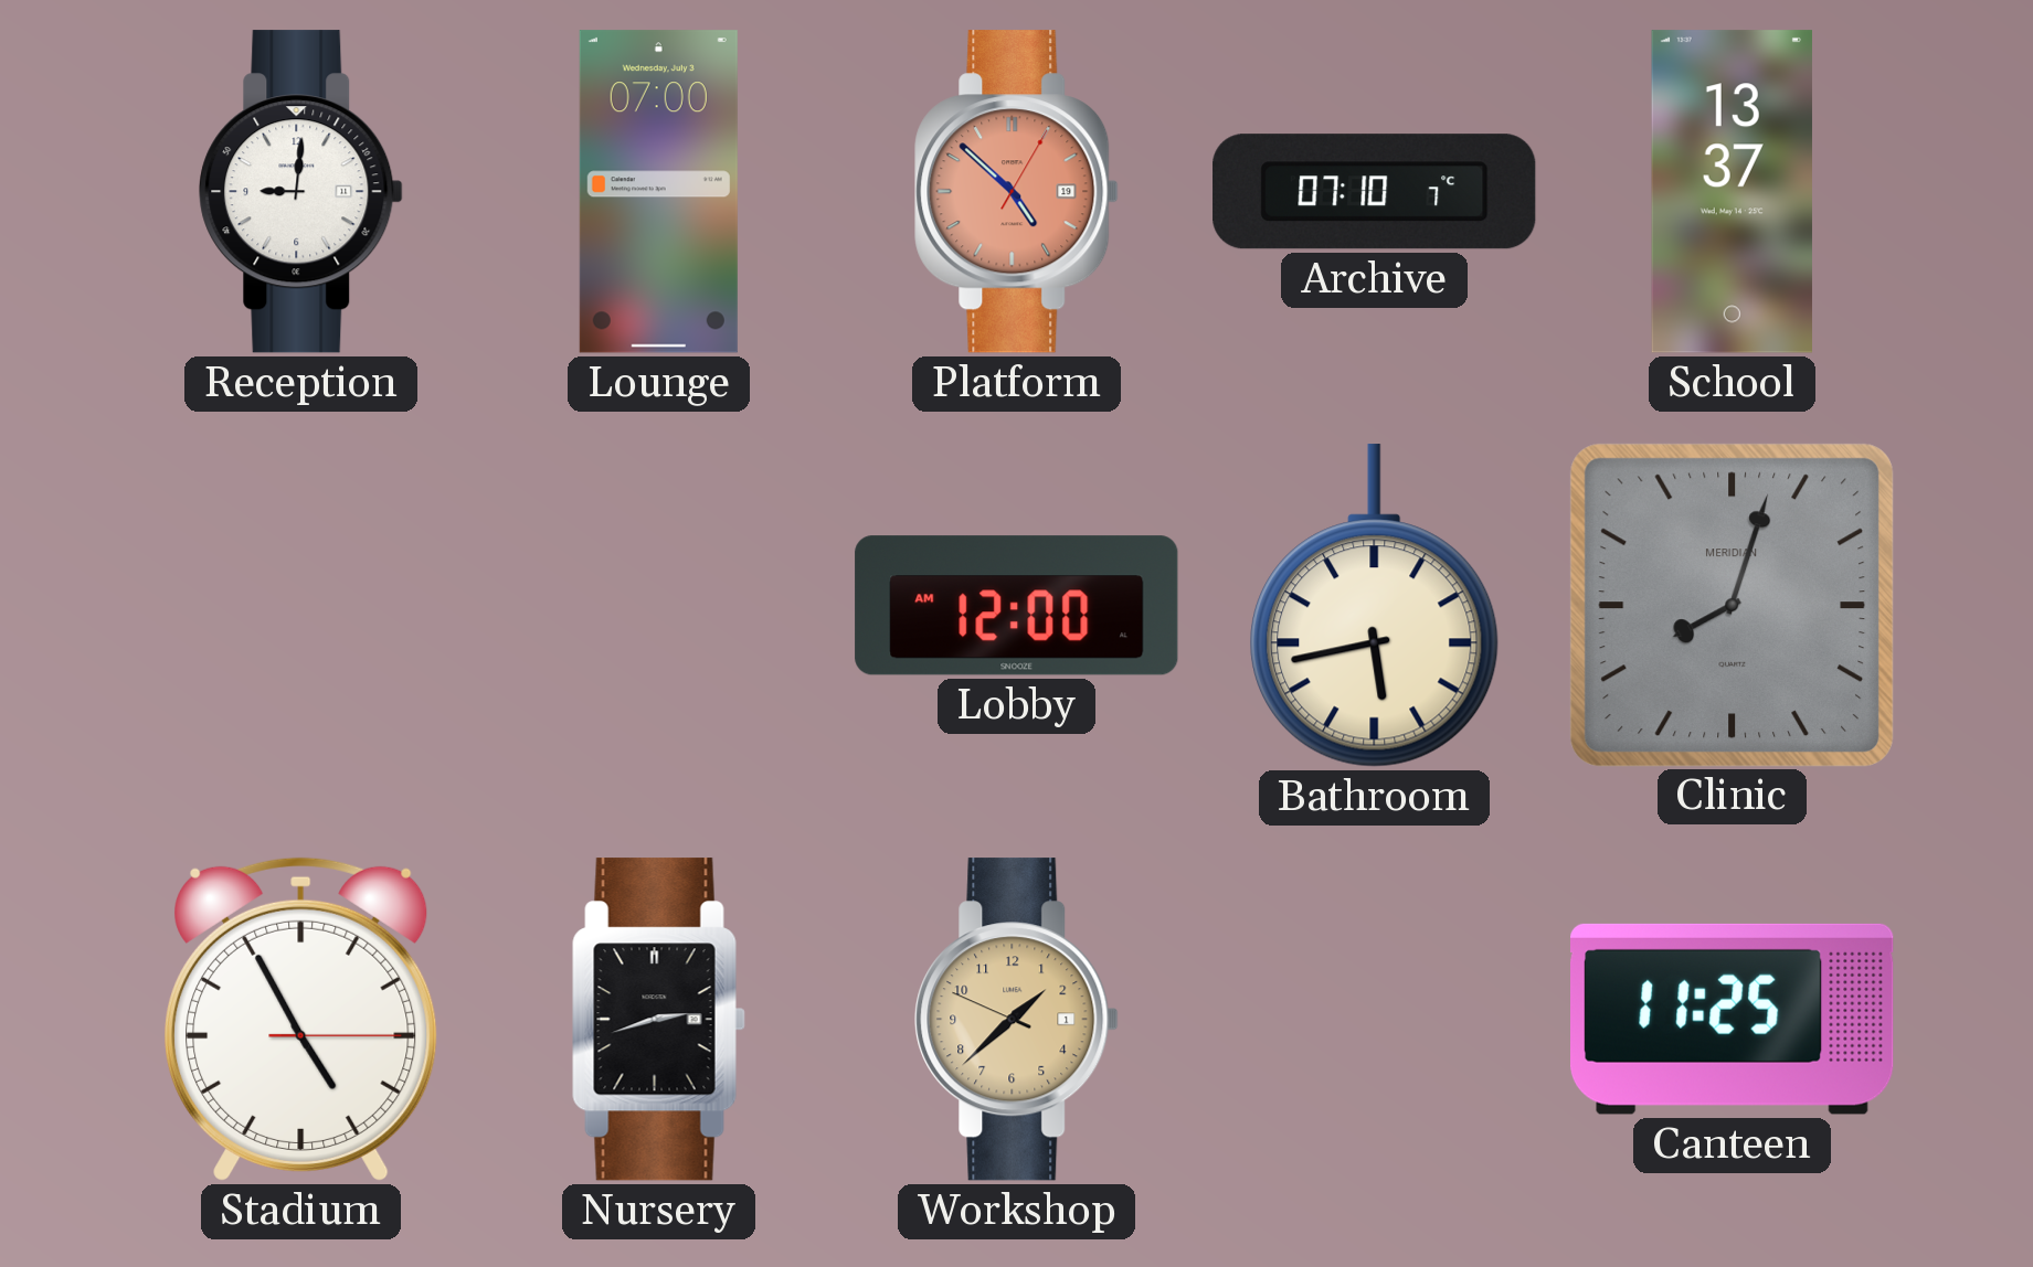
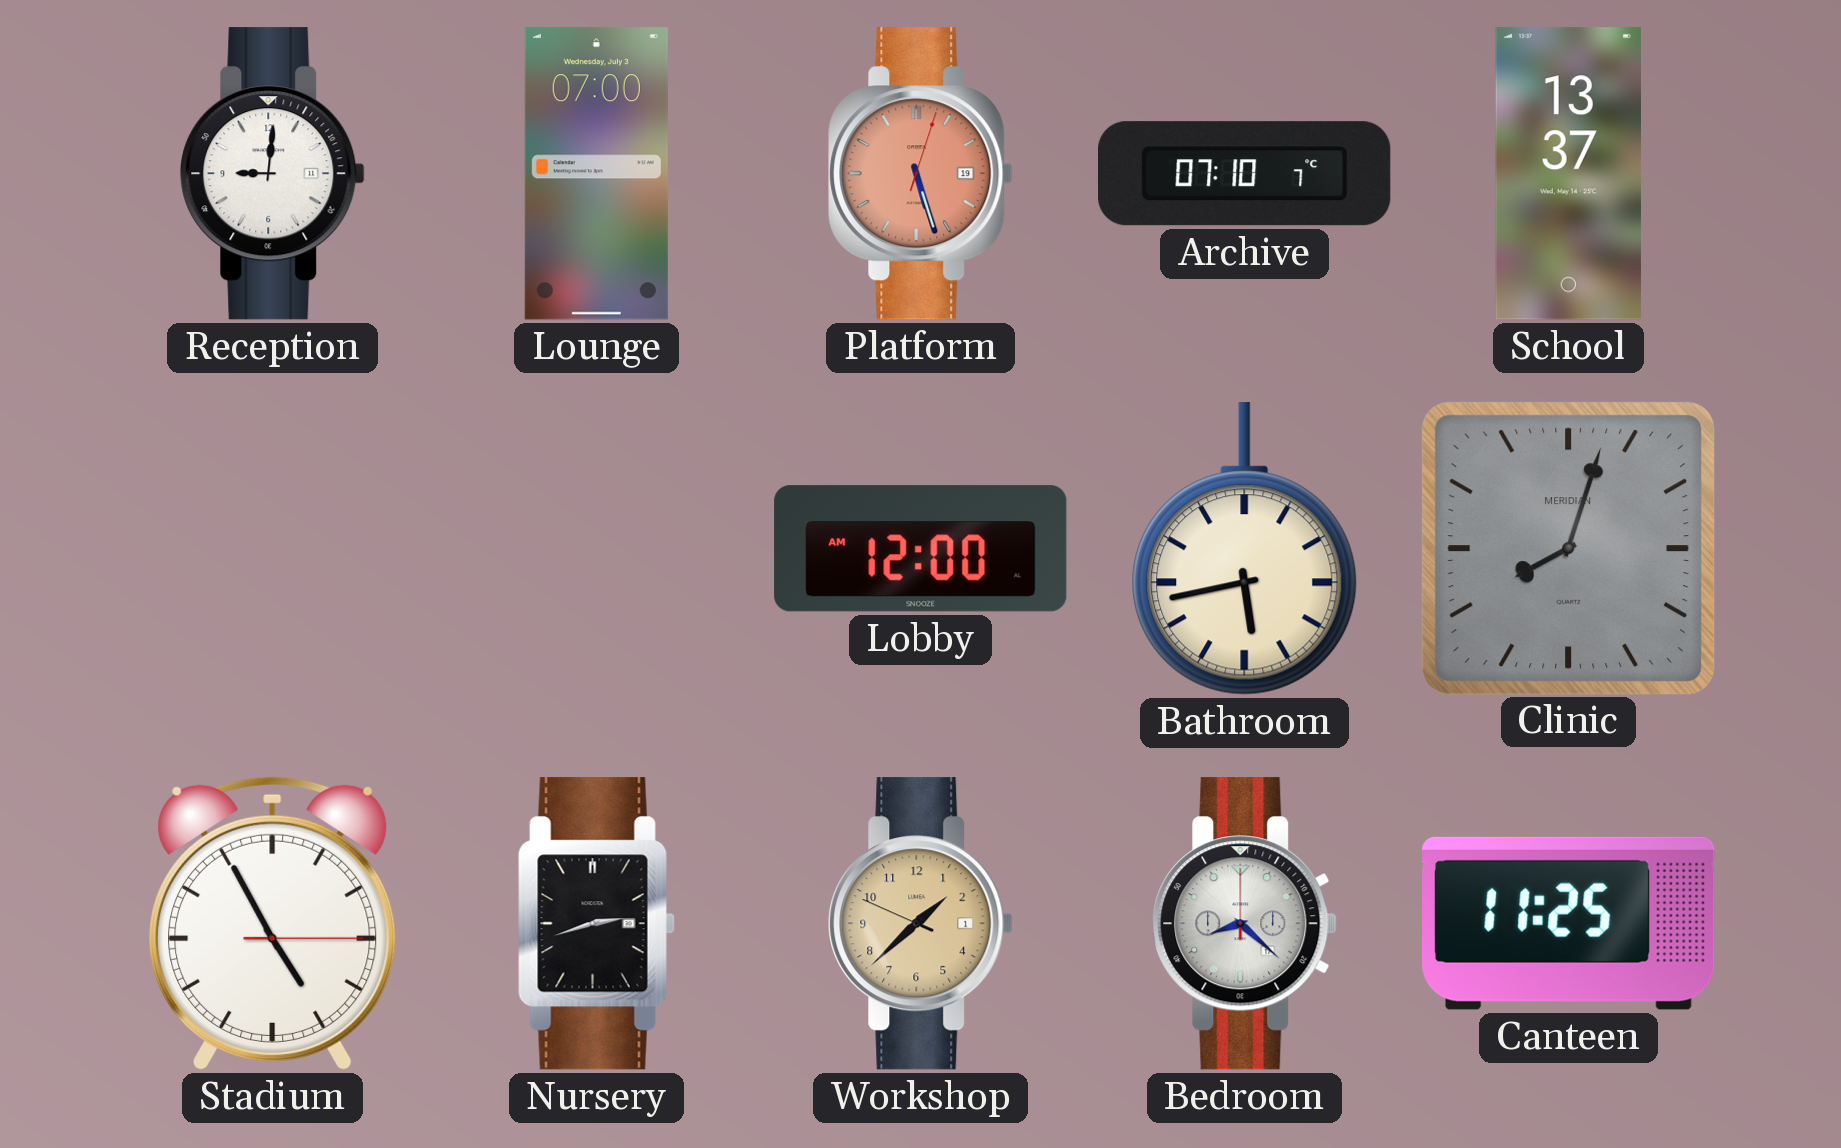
Platform: 4:52 -> 5:27
Bedroom: none -> 8:22
